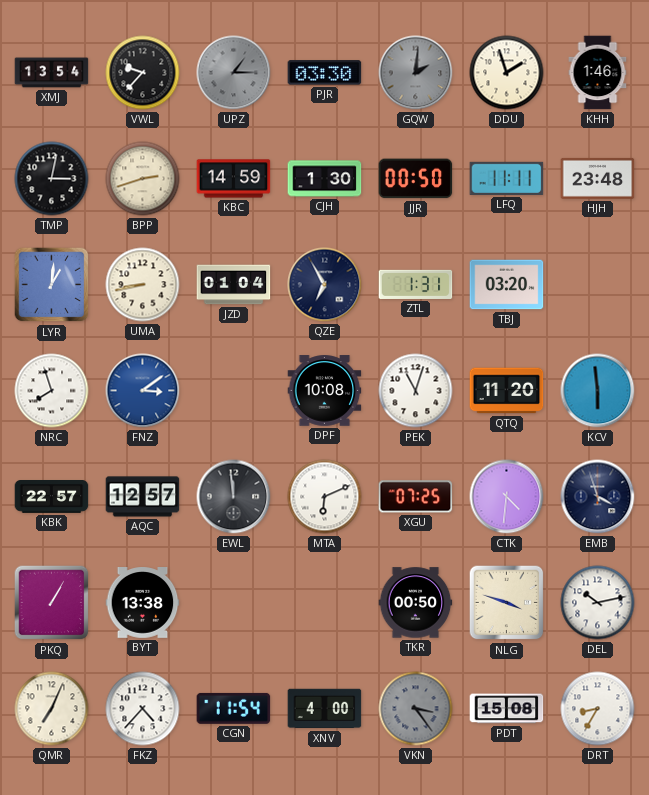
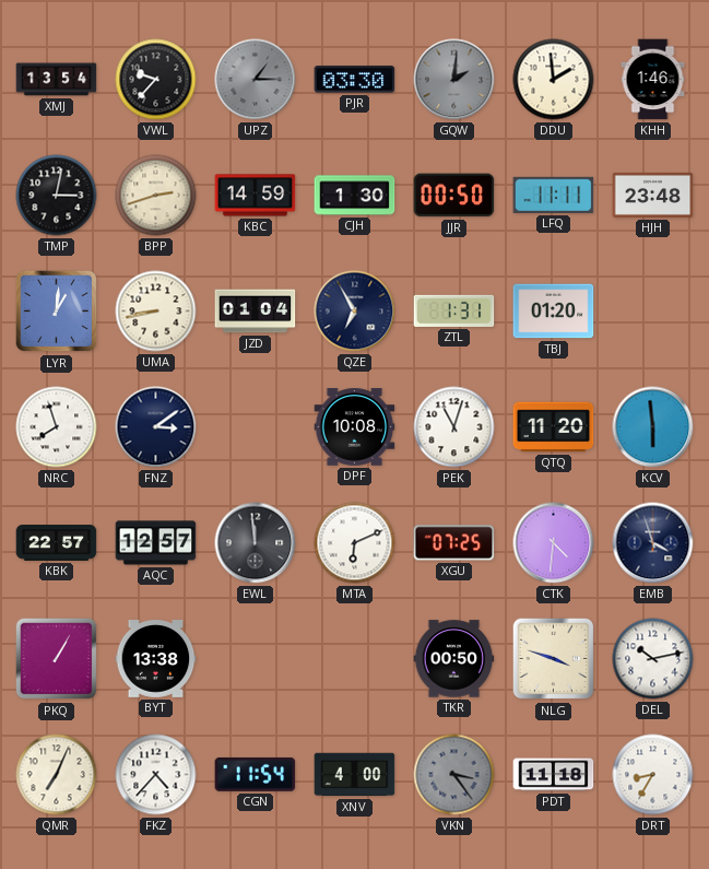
DDU: 1:57 -> 1:59
TBJ: 03:20 -> 01:20
FNZ dial: blue -> navy
PDT: 15:08 -> 11:18
